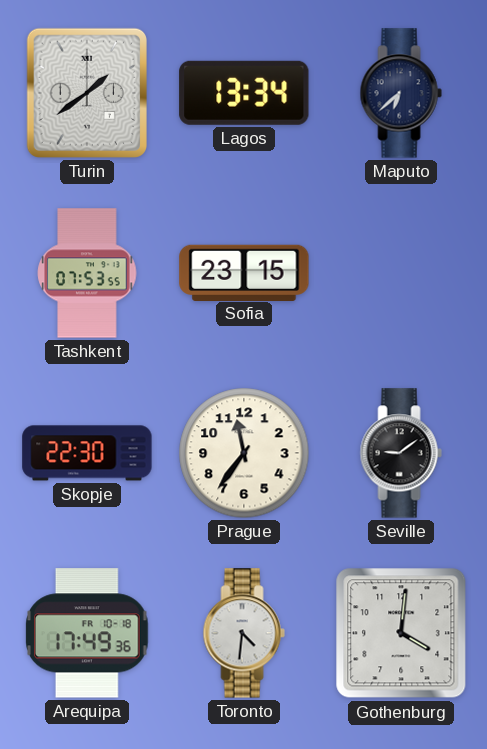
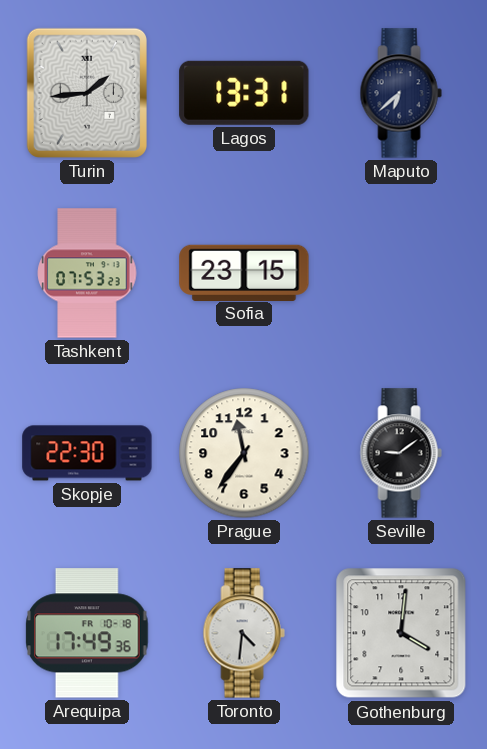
Turin: 1:39 -> 1:44
Lagos: 13:34 -> 13:31
Tashkent: 07:53:55 -> 07:53:23
